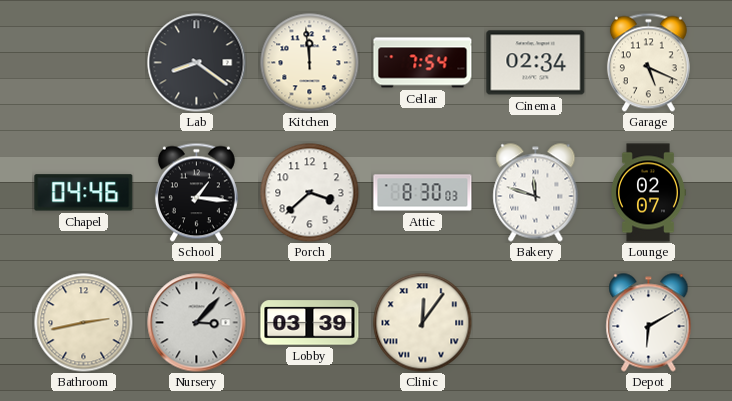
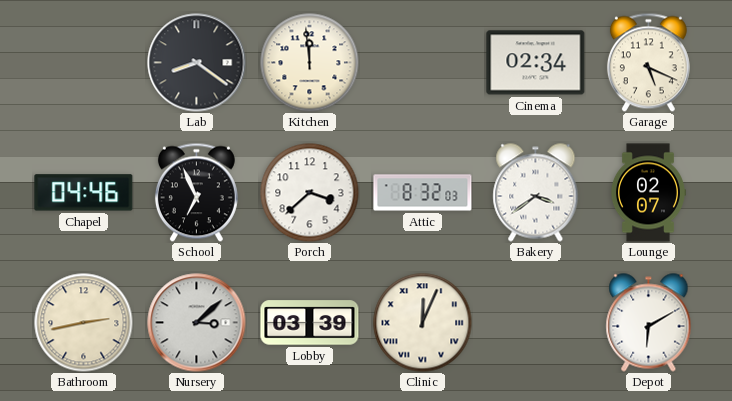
Cellar: 7:54 -> none
School: 1:16 -> 6:56
Attic: 8:30 -> 8:32
Bakery: 11:48 -> 3:39
Nursery: 3:07 -> 3:08
Clinic: 12:06 -> 12:04
